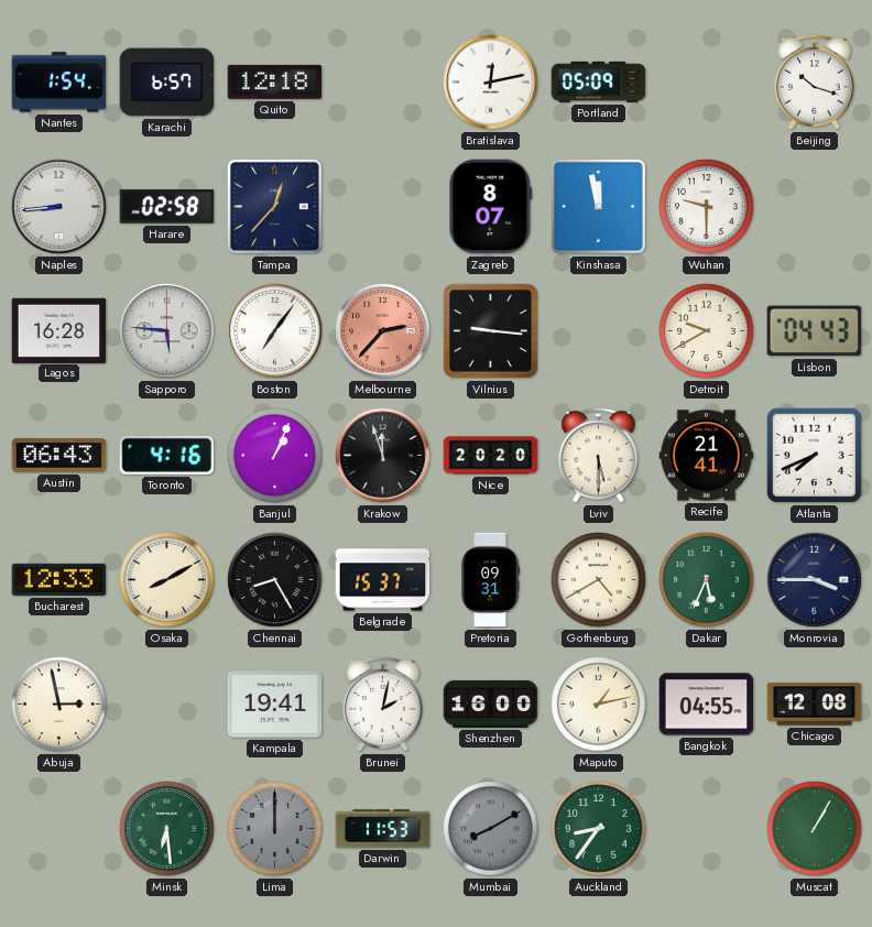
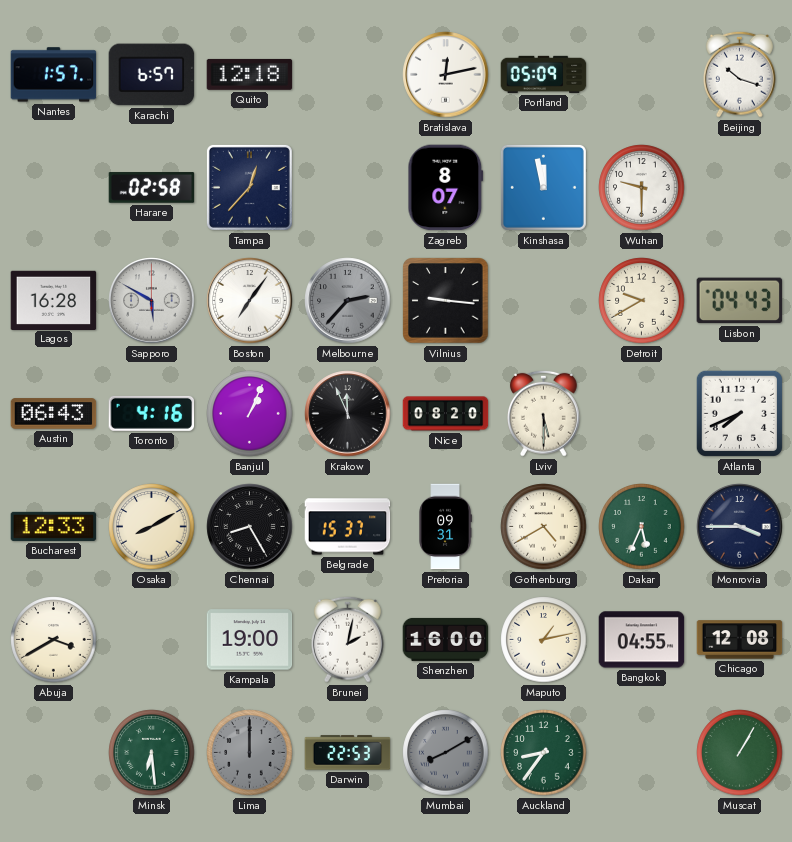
Nantes: 1:54 -> 1:57
Naples: 8:44 -> none
Sapporo: 5:46 -> 5:50
Melbourne dial: salmon -> grey
Krakow: 11:57 -> 11:56
Nice: 20:20 -> 08:20
Recife: 21:41 -> none
Abuja: 2:58 -> 3:40
Kampala: 19:41 -> 19:00
Darwin: 11:53 -> 22:53
